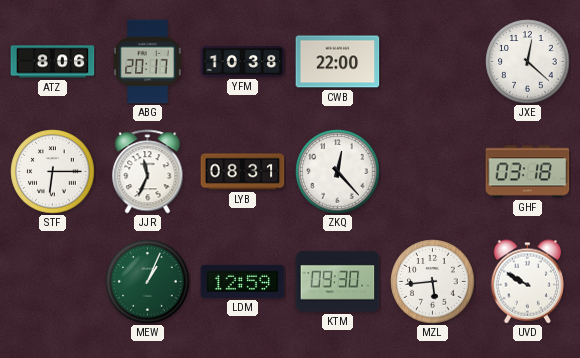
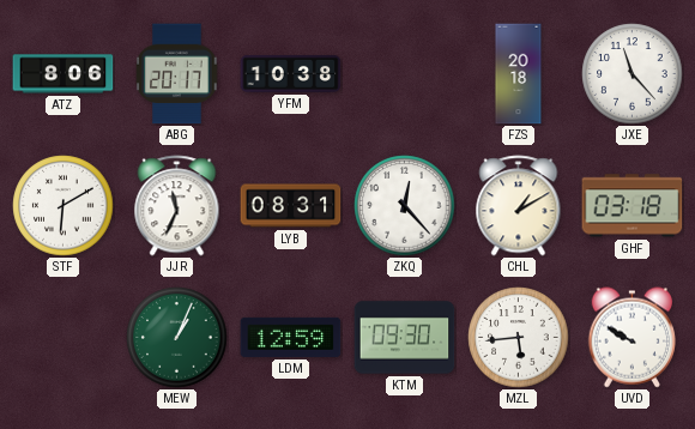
CWB: 22:00 -> none
FZS: none -> 20:18
JXE: 12:22 -> 11:23
STF: 6:15 -> 6:10
CHL: none -> 1:10
